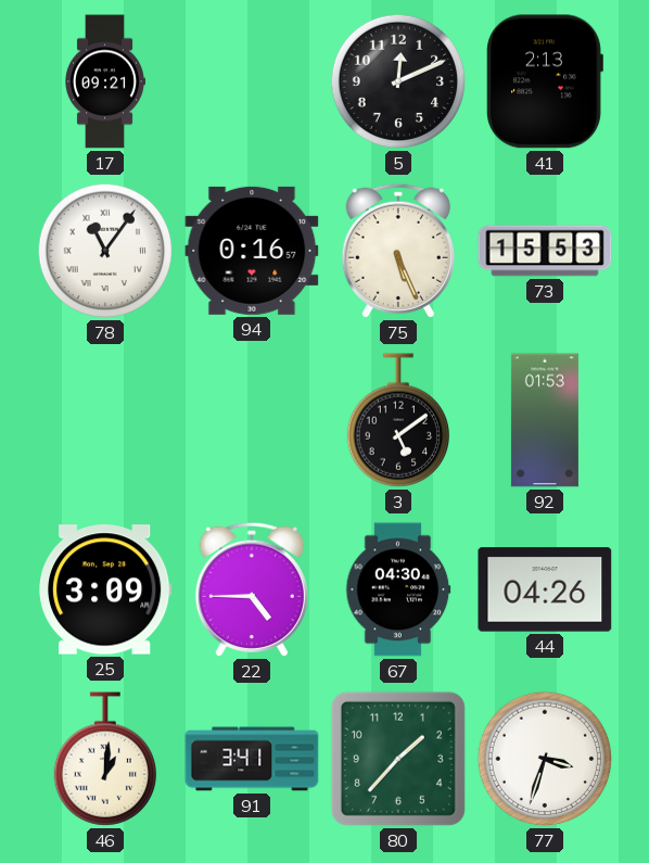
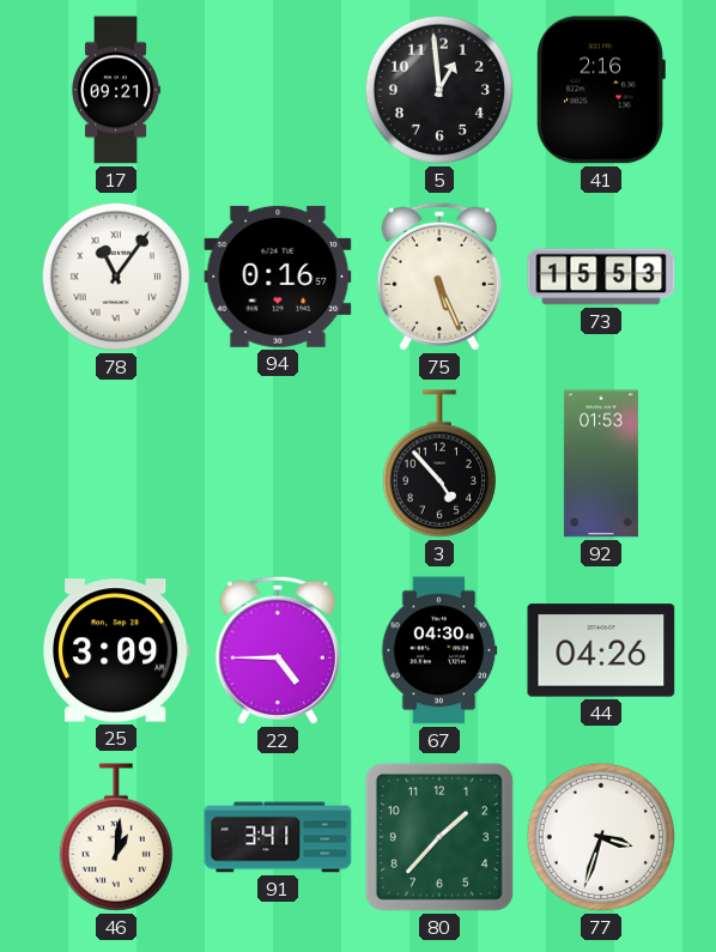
5: 12:11 -> 12:59
41: 2:13 -> 2:16
3: 5:09 -> 4:53
